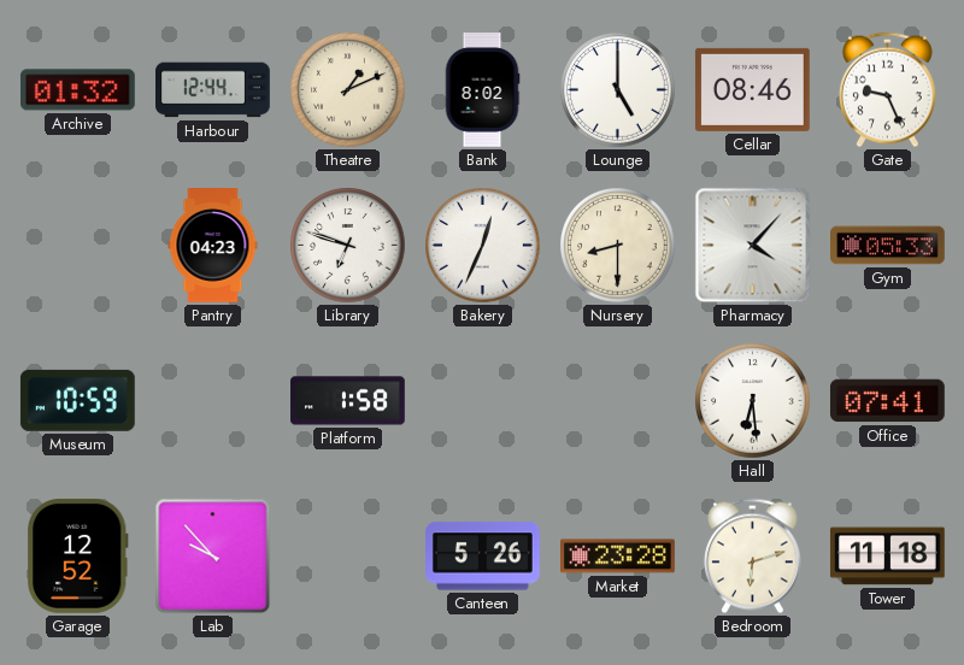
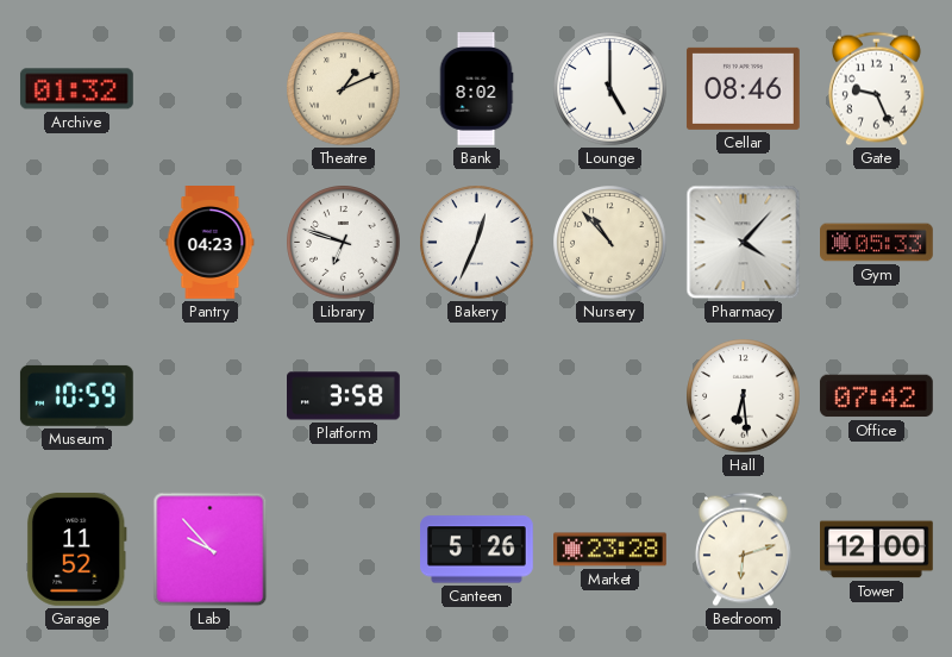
Harbour: 12:44 -> none
Nursery: 8:30 -> 10:53
Platform: 1:58 -> 3:58
Office: 07:41 -> 07:42
Garage: 12:52 -> 11:52
Tower: 11:18 -> 12:00
